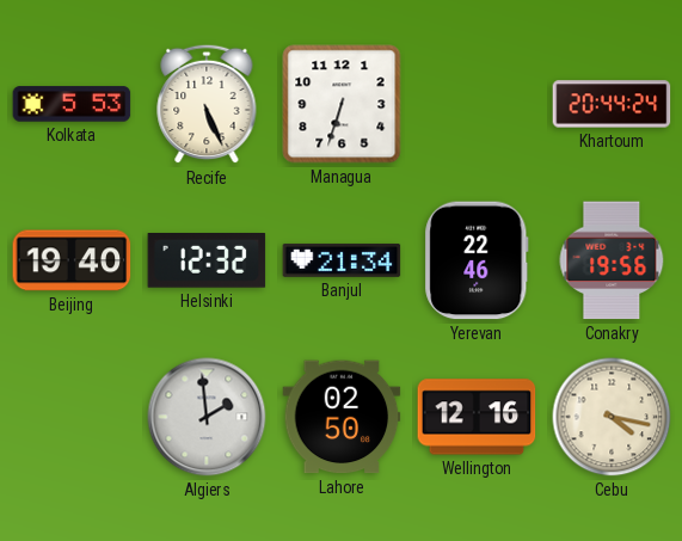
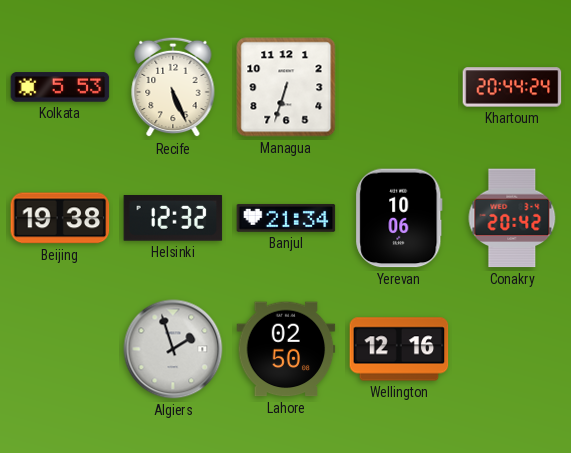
Beijing: 19:40 -> 19:38
Yerevan: 22:46 -> 10:06
Conakry: 19:56 -> 20:42
Algiers: 1:59 -> 1:57
Cebu: 4:17 -> none
